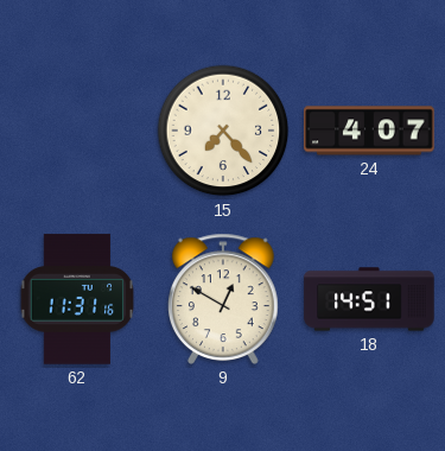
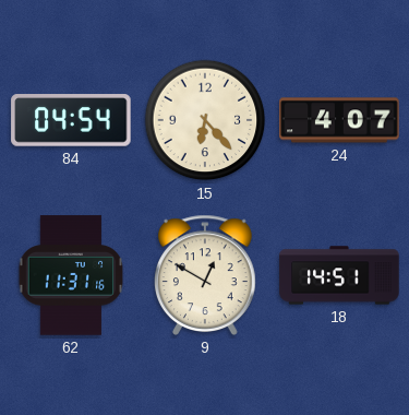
84: none -> 04:54
15: 7:23 -> 6:23
